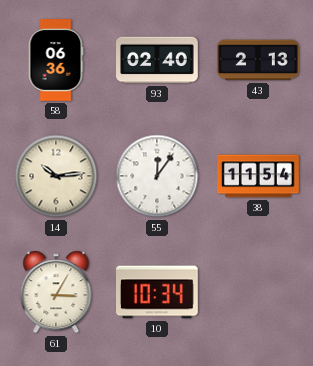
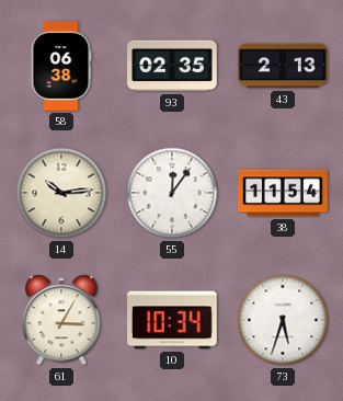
58: 06:36 -> 06:38
93: 02:40 -> 02:35
73: none -> 5:33
